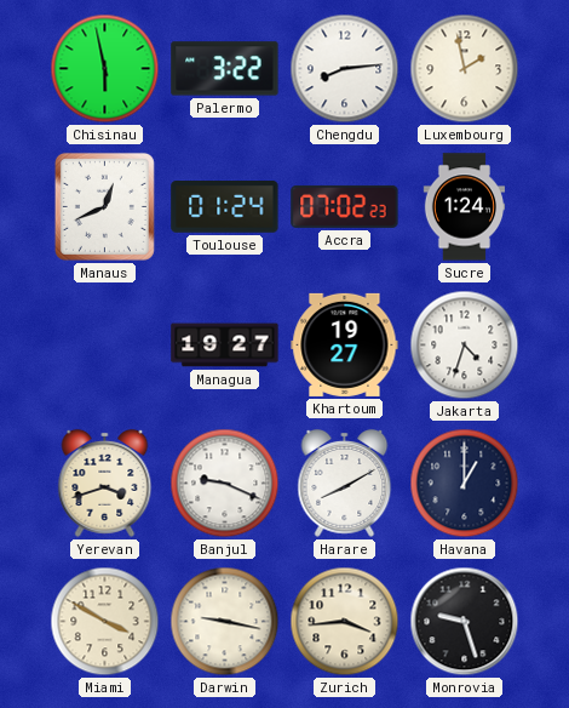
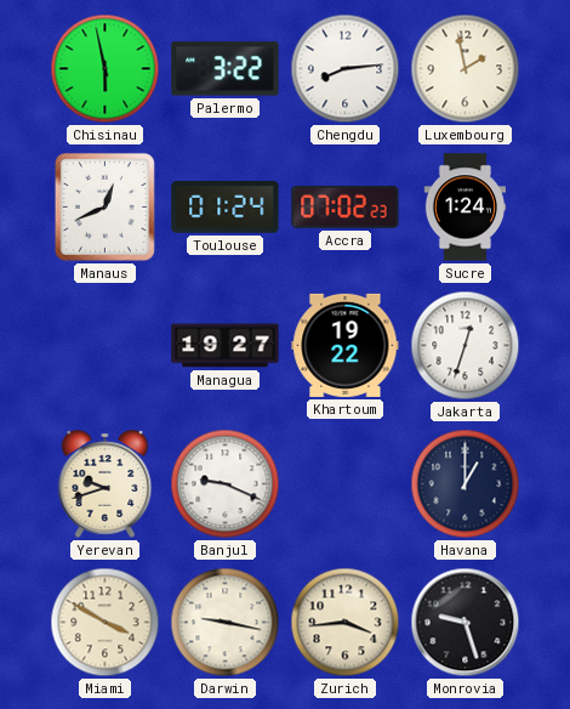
Khartoum: 19:27 -> 19:22
Jakarta: 4:33 -> 12:33
Yerevan: 3:42 -> 9:42
Harare: 8:10 -> none
